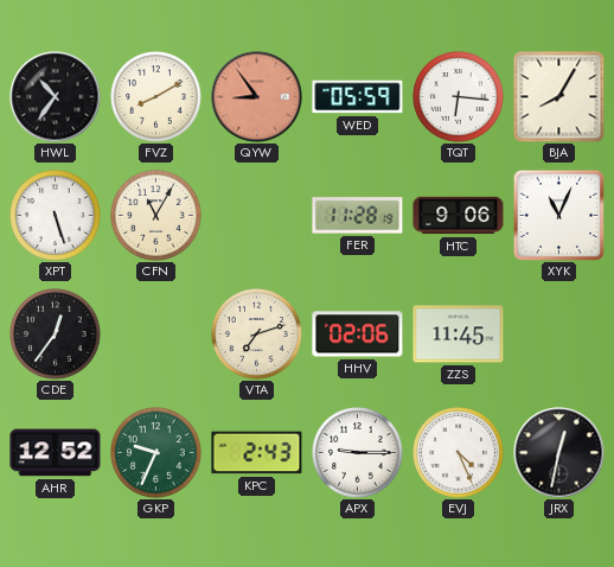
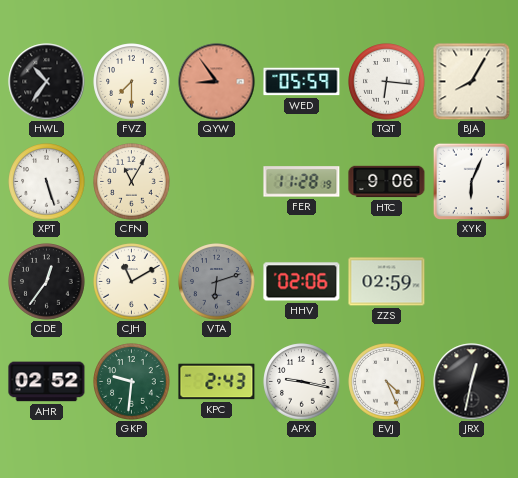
FVZ: 8:10 -> 7:30
XYK: 11:04 -> 6:04
CJH: none -> 11:10
VTA: 7:12 -> 6:12
VTA dial: cream -> grey
ZZS: 11:45 -> 02:59
AHR: 12:52 -> 02:52
GKP: 9:34 -> 9:31
APX: 9:15 -> 9:17
